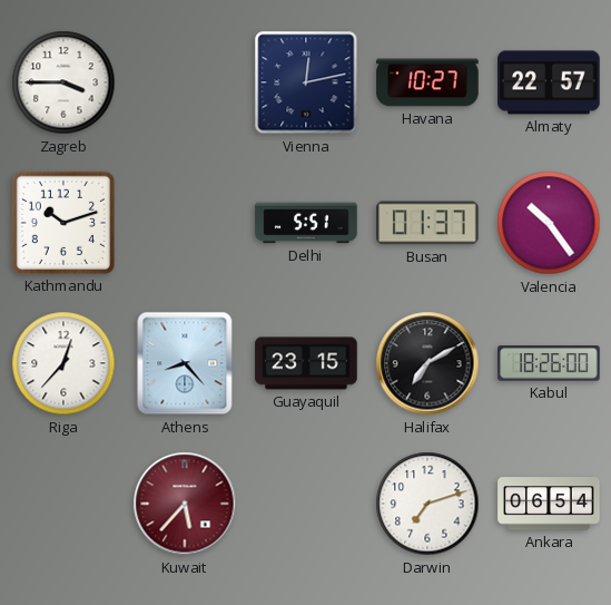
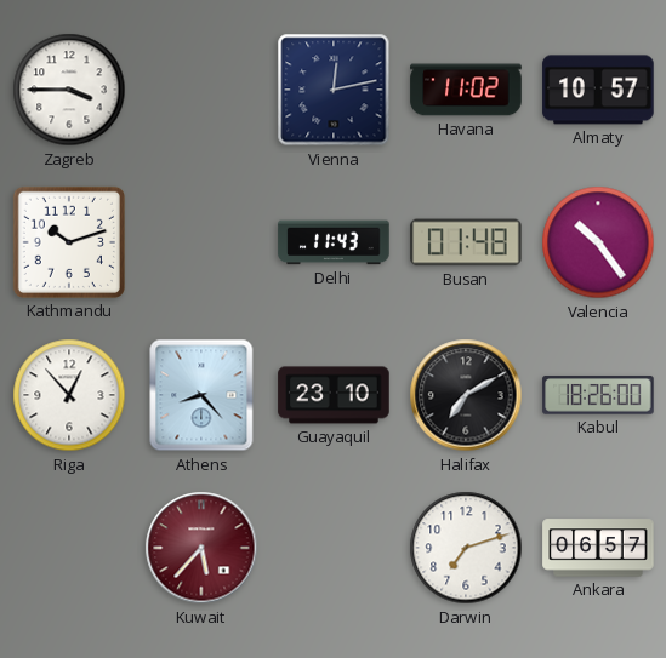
Havana: 10:27 -> 11:02
Almaty: 22:57 -> 10:57
Delhi: 5:51 -> 11:43
Busan: 01:37 -> 01:48
Riga: 12:37 -> 12:53
Guayaquil: 23:15 -> 23:10
Ankara: 06:54 -> 06:57
